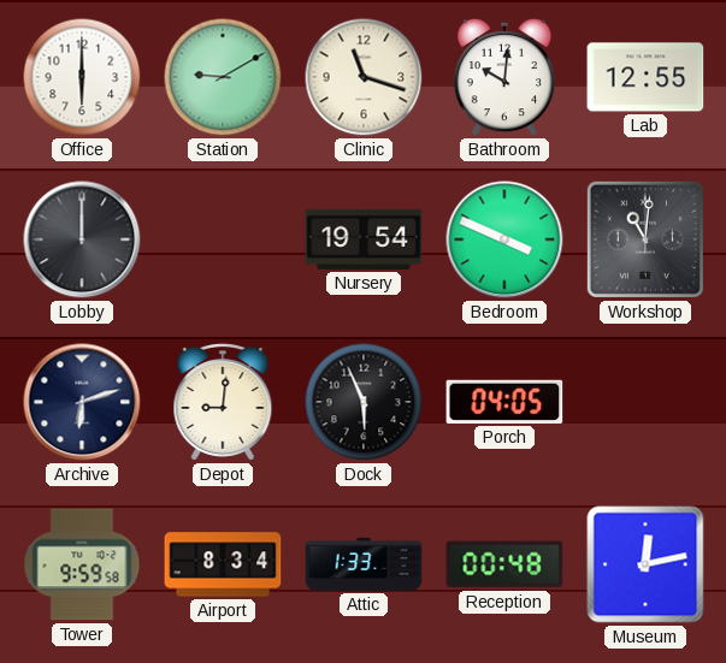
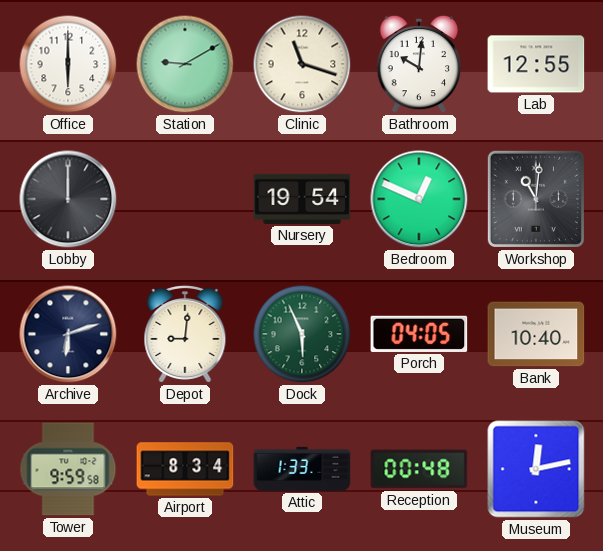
Bedroom: 3:49 -> 12:49
Dock dial: black -> green
Bank: none -> 10:40
